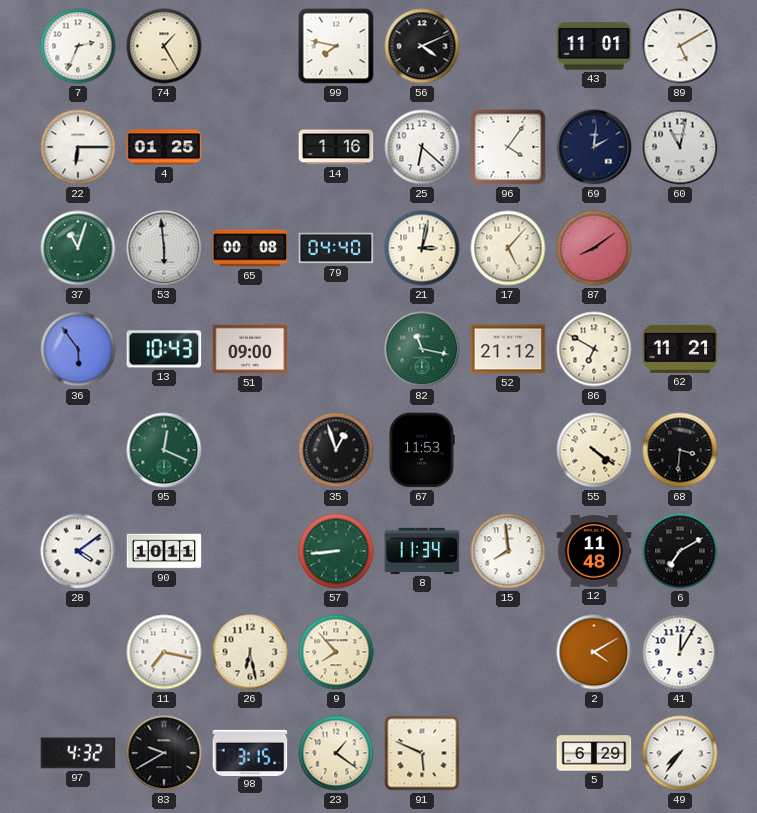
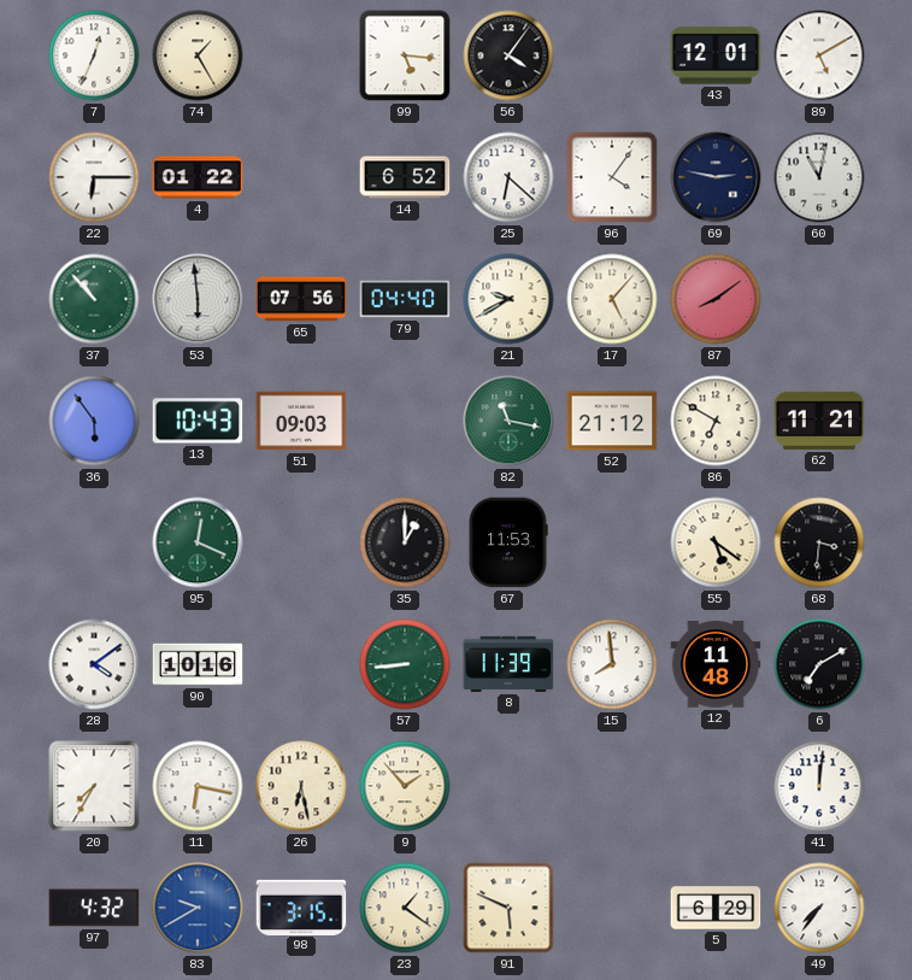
7: 2:34 -> 12:34
99: 7:47 -> 5:16
56: 4:11 -> 4:06
43: 11:01 -> 12:01
4: 01:25 -> 01:22
14: 1:16 -> 6:52
69: 2:01 -> 2:47
37: 11:03 -> 10:53
65: 00:08 -> 07:56
21: 3:02 -> 9:40
51: 09:00 -> 09:03
35: 12:57 -> 1:00
55: 4:21 -> 5:21
90: 10:11 -> 10:16
8: 11:34 -> 11:39
20: none -> 7:35
11: 7:17 -> 6:17
9: 7:53 -> 1:53
2: 4:10 -> none
41: 12:05 -> 12:01
83 dial: black -> blue
